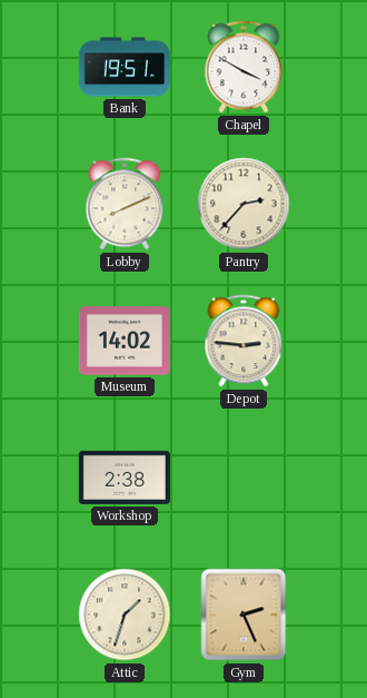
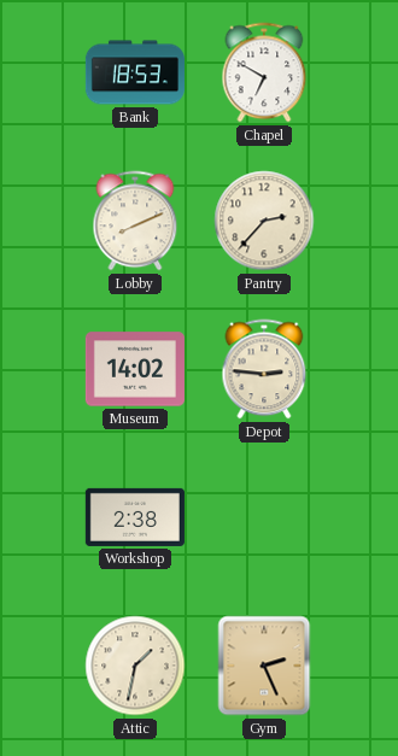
Bank: 19:51 -> 18:53
Chapel: 3:50 -> 6:50
Attic: 1:33 -> 1:32
